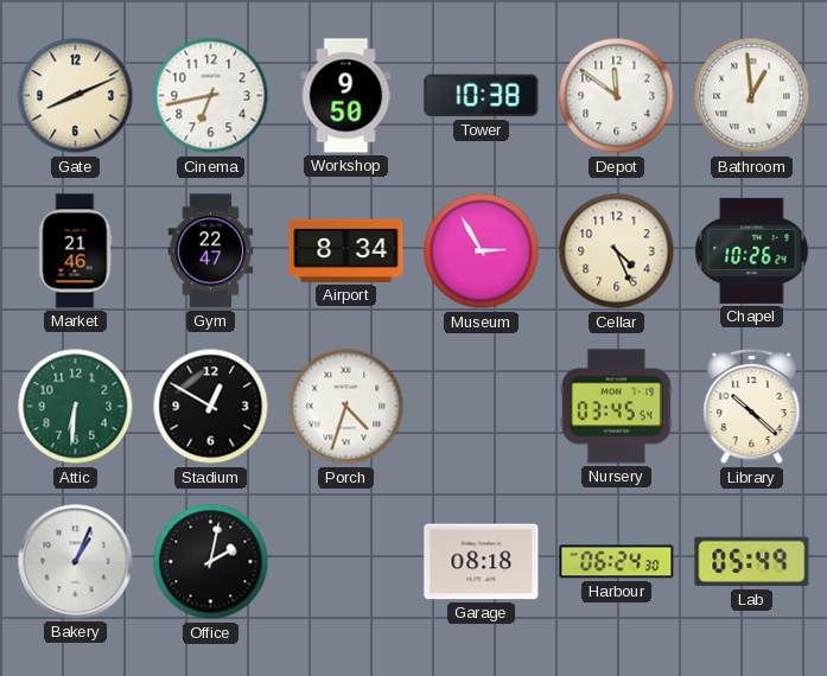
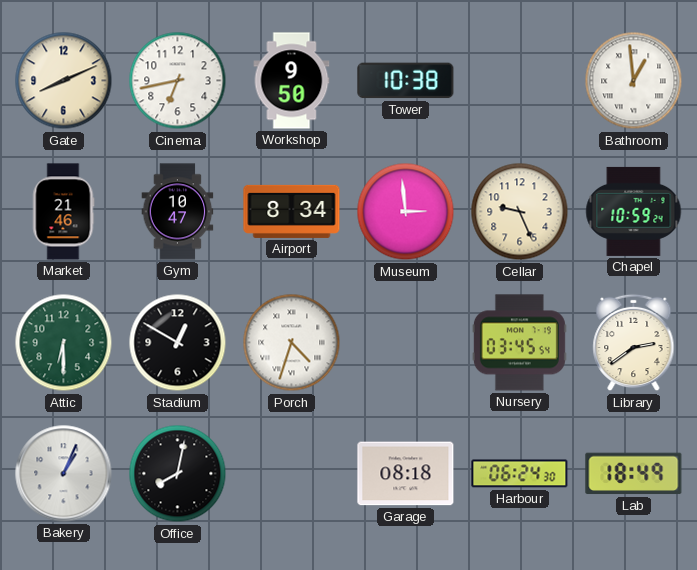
Depot: 11:51 -> none
Gym: 22:47 -> 10:47
Museum: 2:55 -> 2:59
Cellar: 4:26 -> 9:26
Chapel: 10:26 -> 10:59
Attic: 6:31 -> 6:30
Library: 10:22 -> 2:39
Office: 2:02 -> 8:02
Lab: 05:49 -> 18:49
